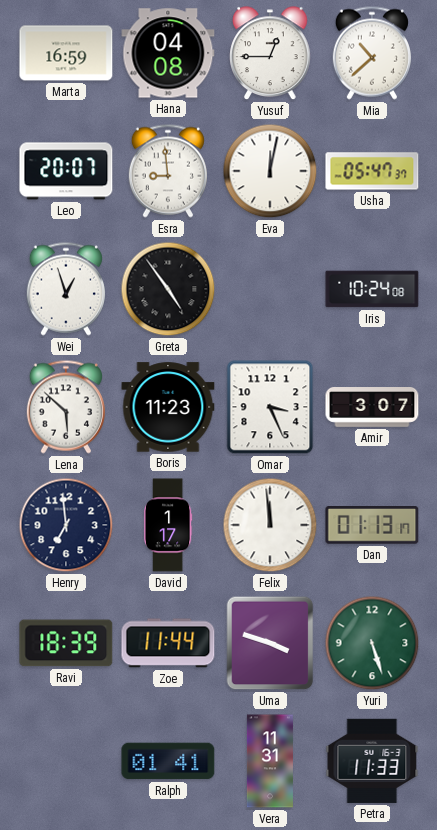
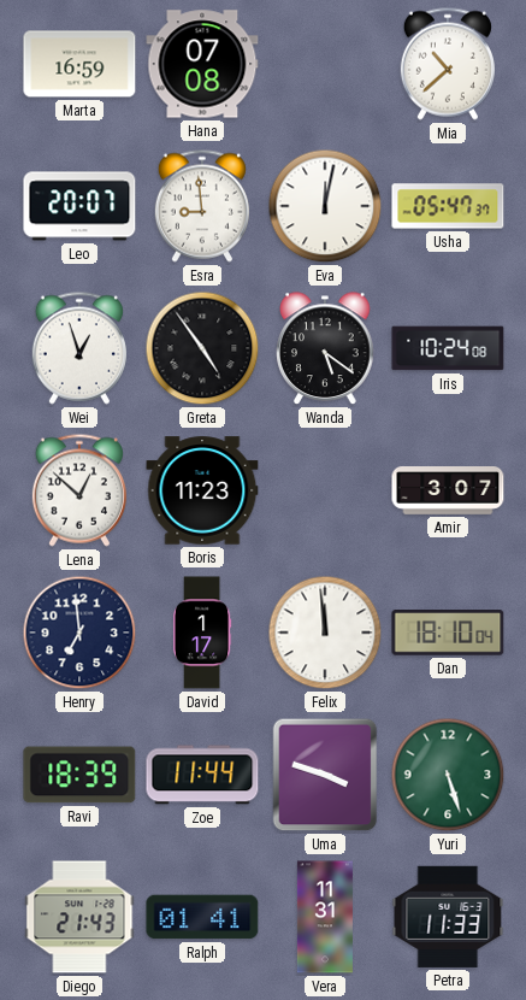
Hana: 04:08 -> 07:08
Yusuf: 12:45 -> none
Wanda: none -> 5:21
Lena: 5:52 -> 12:52
Omar: 3:26 -> none
Dan: 01:13 -> 18:10
Diego: none -> 21:43
